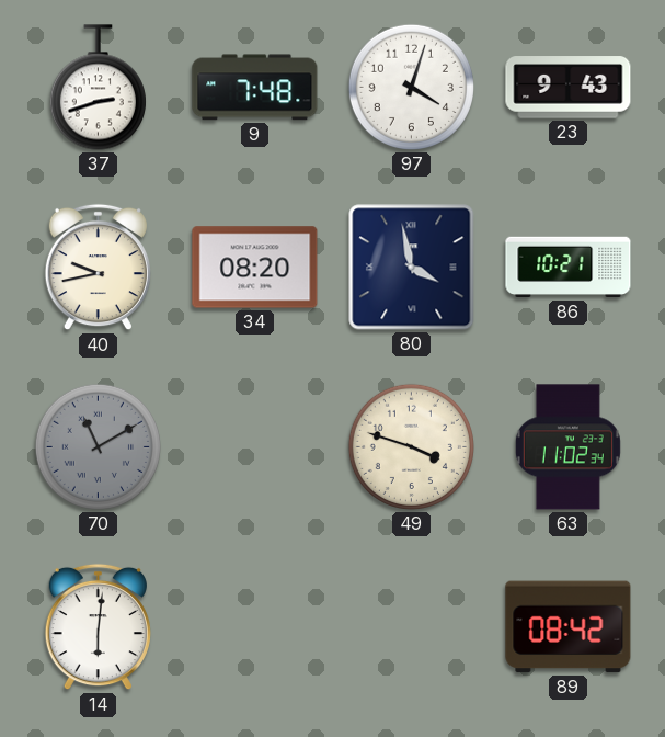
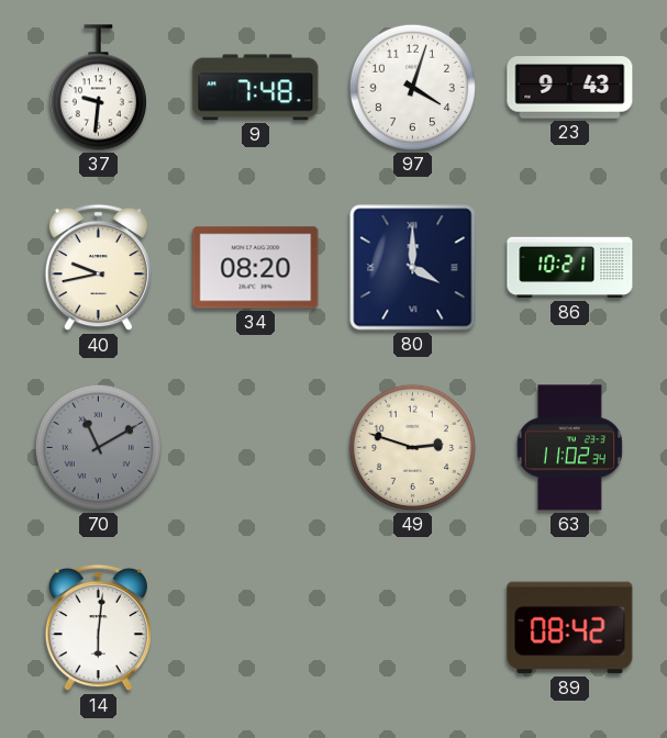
37: 2:42 -> 9:31
80: 3:58 -> 4:00
49: 3:48 -> 2:48
